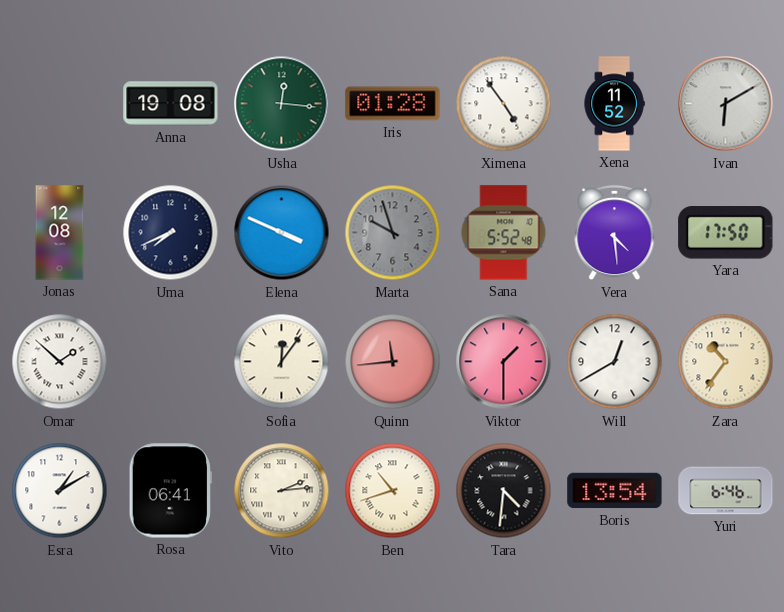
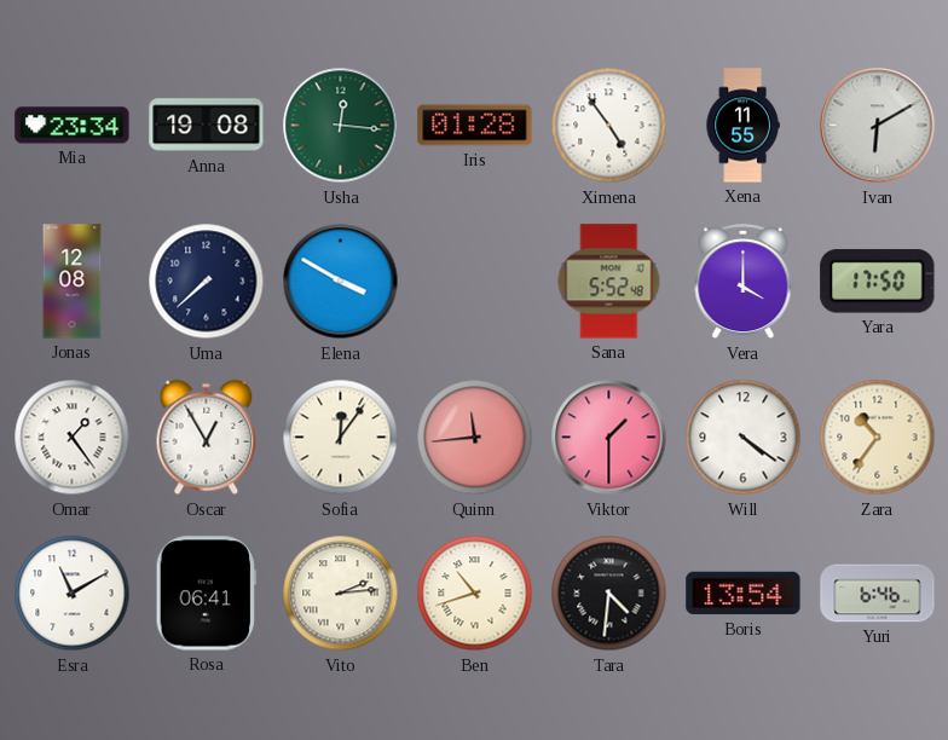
Mia: none -> 23:34
Xena: 11:52 -> 11:55
Uma: 7:41 -> 7:38
Elena: 3:49 -> 3:50
Marta: 9:57 -> none
Vera: 4:29 -> 4:00
Omar: 1:52 -> 1:24
Oscar: none -> 12:55
Will: 12:40 -> 4:21
Esra: 1:10 -> 11:10
